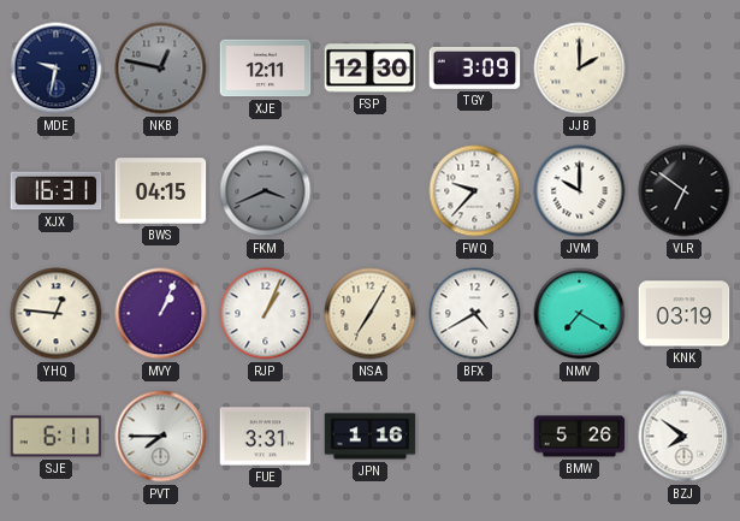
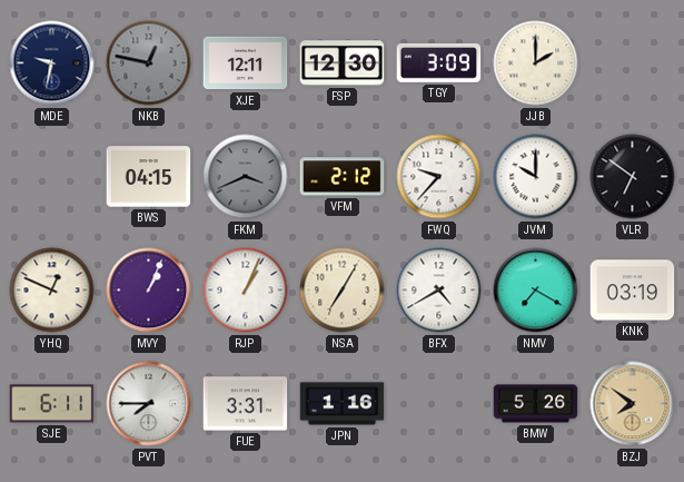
XJX: 16:31 -> none
VFM: none -> 2:12
YHQ: 12:46 -> 12:49
BZJ dial: white -> champagne
